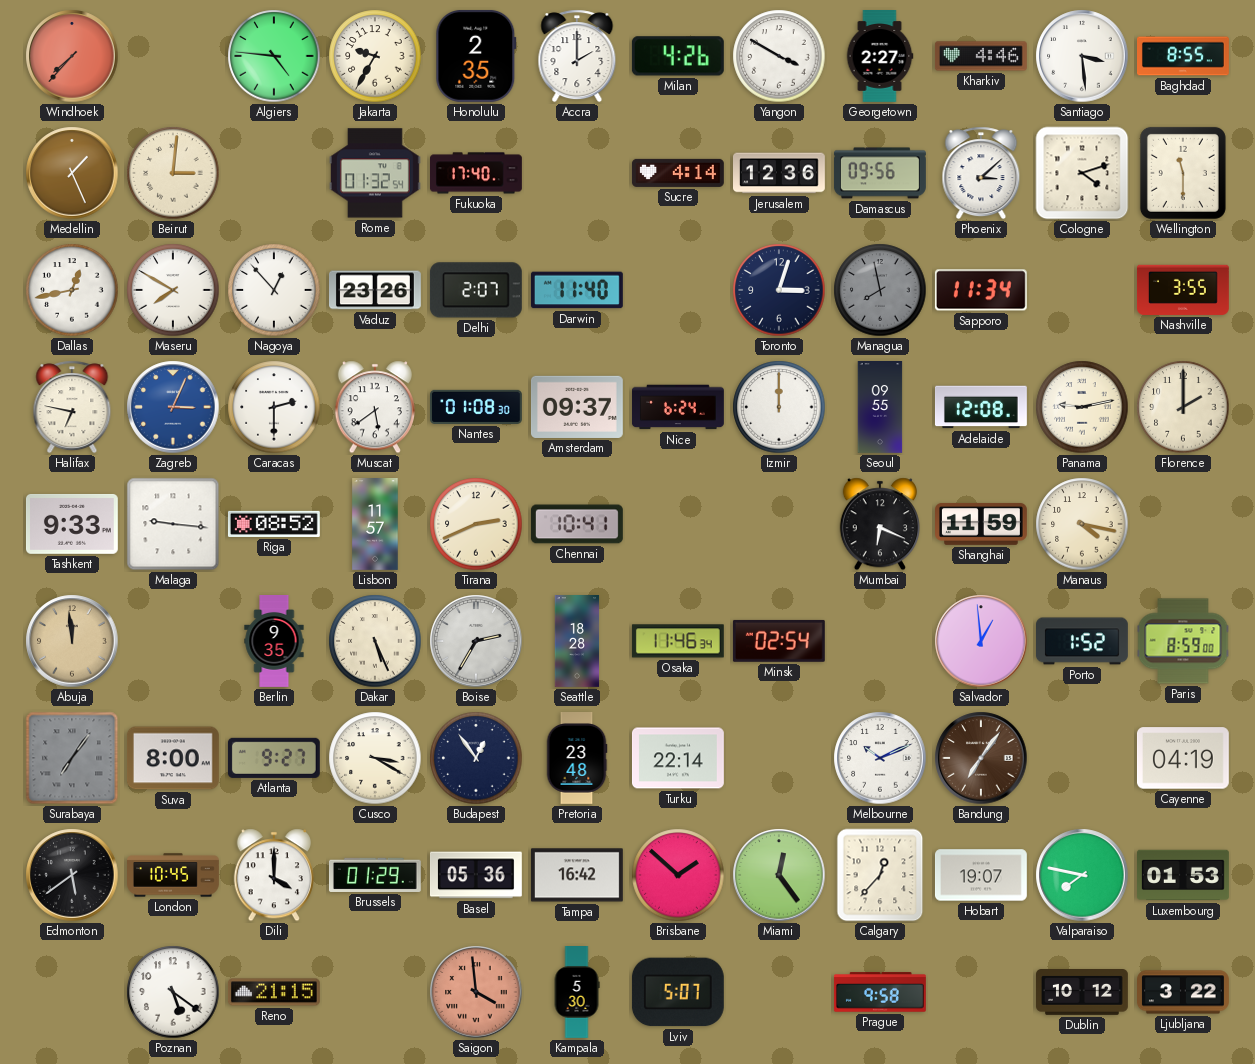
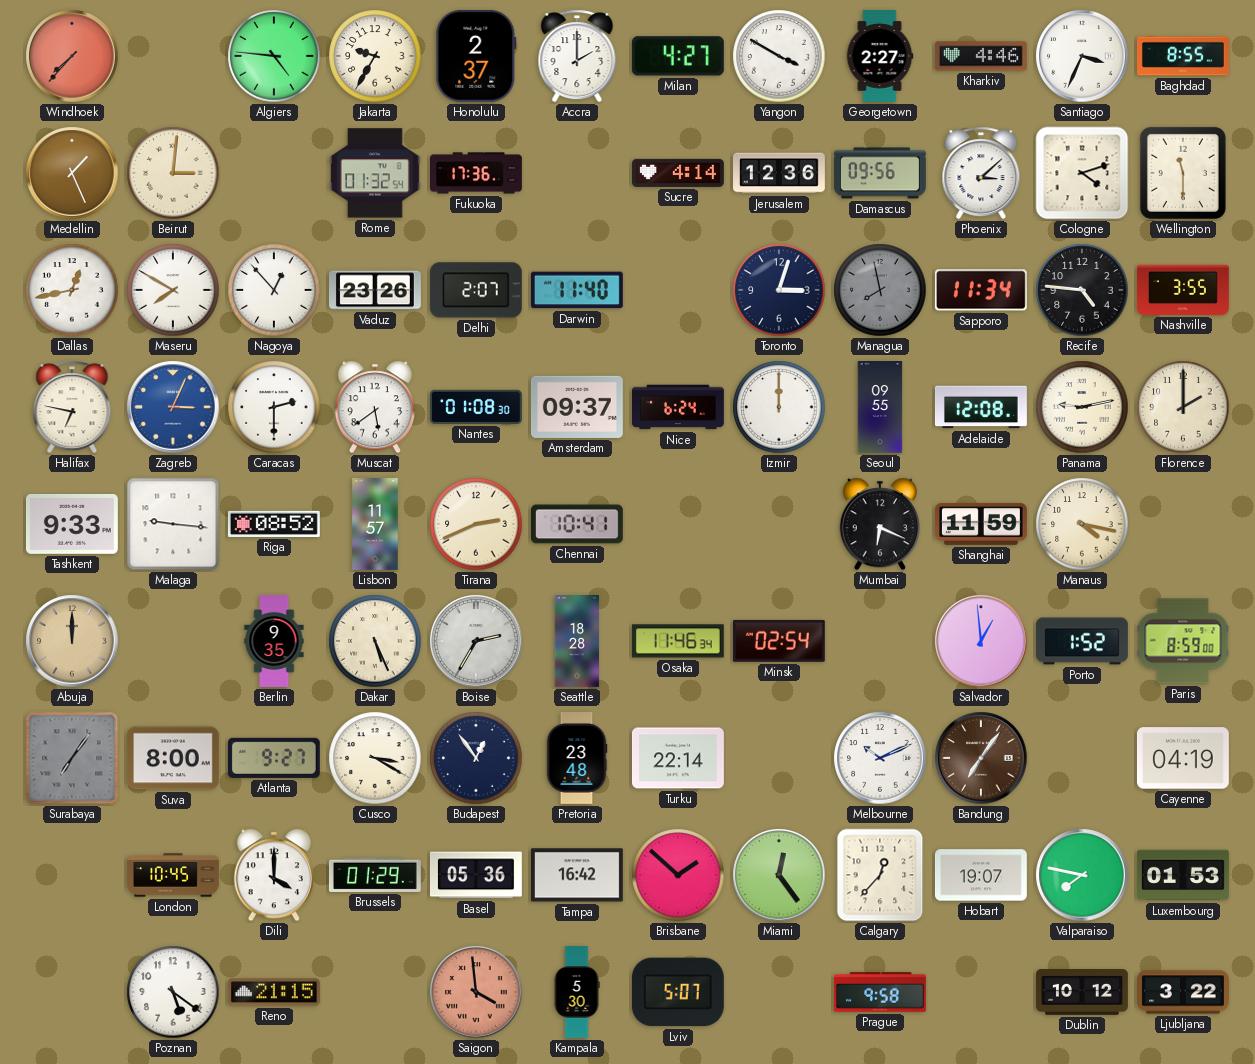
Honolulu: 2:35 -> 2:37
Milan: 4:26 -> 4:27
Santiago: 3:29 -> 3:34
Fukuoka: 17:40 -> 17:36
Recife: none -> 4:46
Abuja: 11:59 -> 12:00
Edmonton: 5:39 -> none
